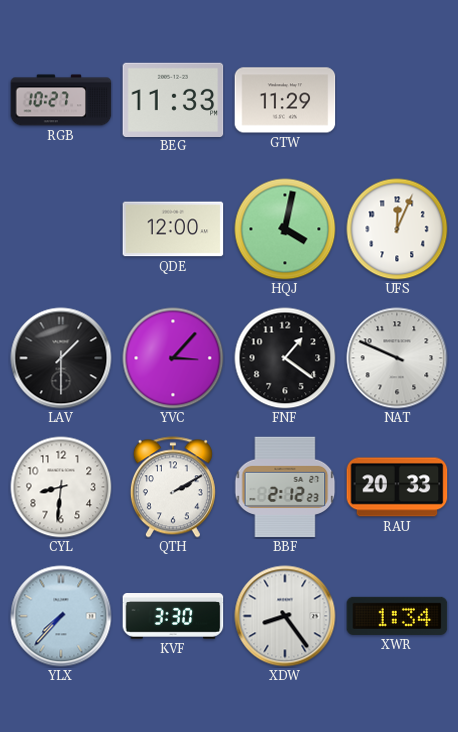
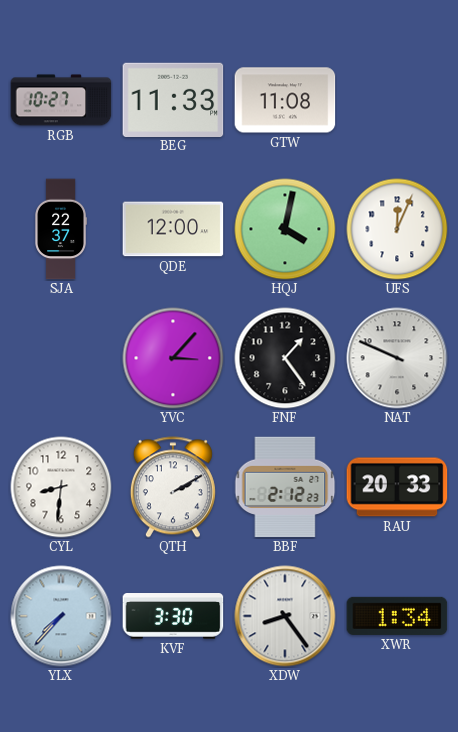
GTW: 11:29 -> 11:08
SJA: none -> 22:37
LAV: 1:30 -> none
FNF: 1:21 -> 1:24
